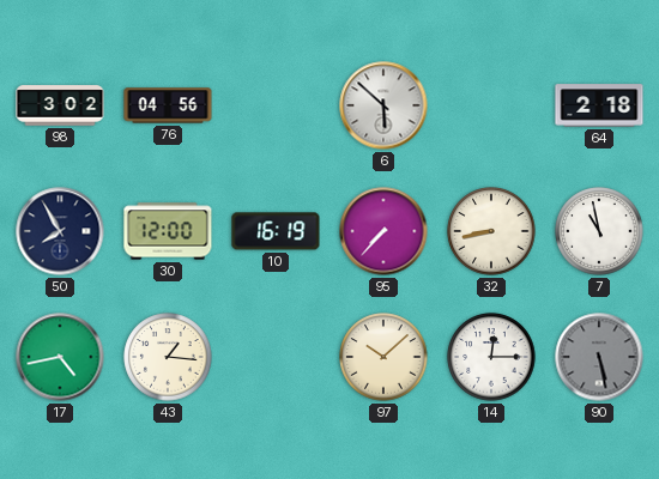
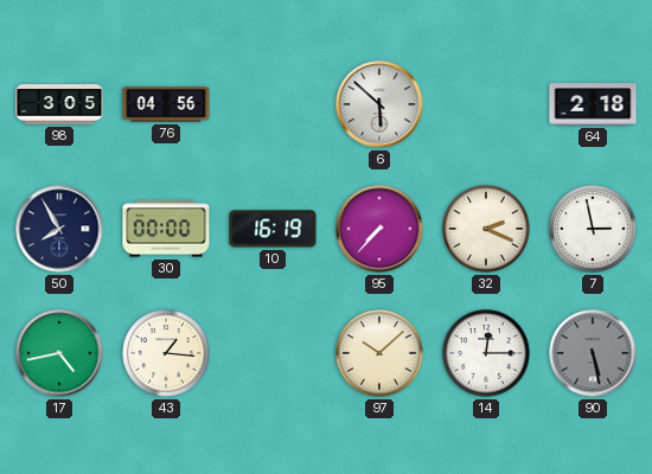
98: 3:02 -> 3:05
30: 12:00 -> 00:00
32: 8:43 -> 2:19
7: 10:58 -> 2:58
